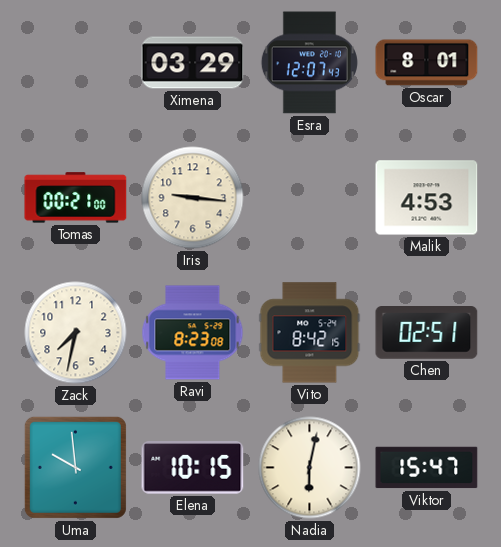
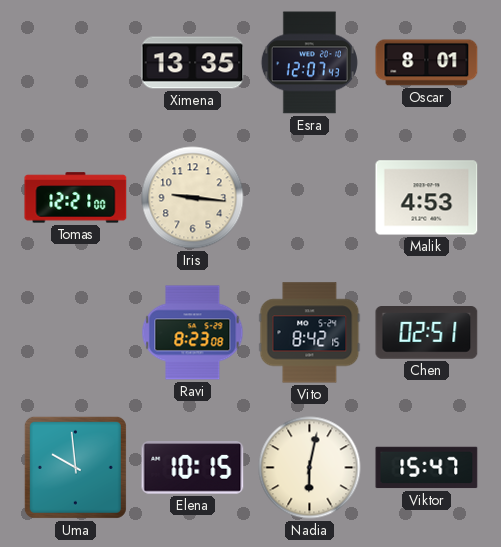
Ximena: 03:29 -> 13:35
Tomas: 00:21 -> 12:21
Zack: 7:32 -> none
